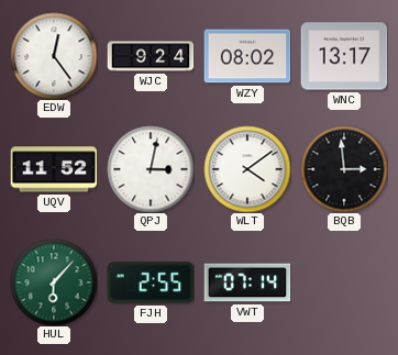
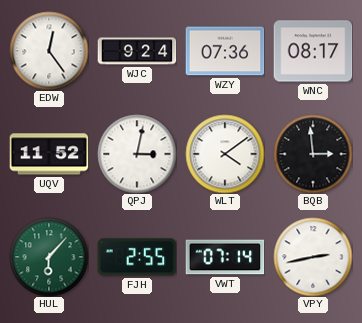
WZY: 08:02 -> 07:36
WNC: 13:17 -> 08:17
VPY: none -> 2:43
